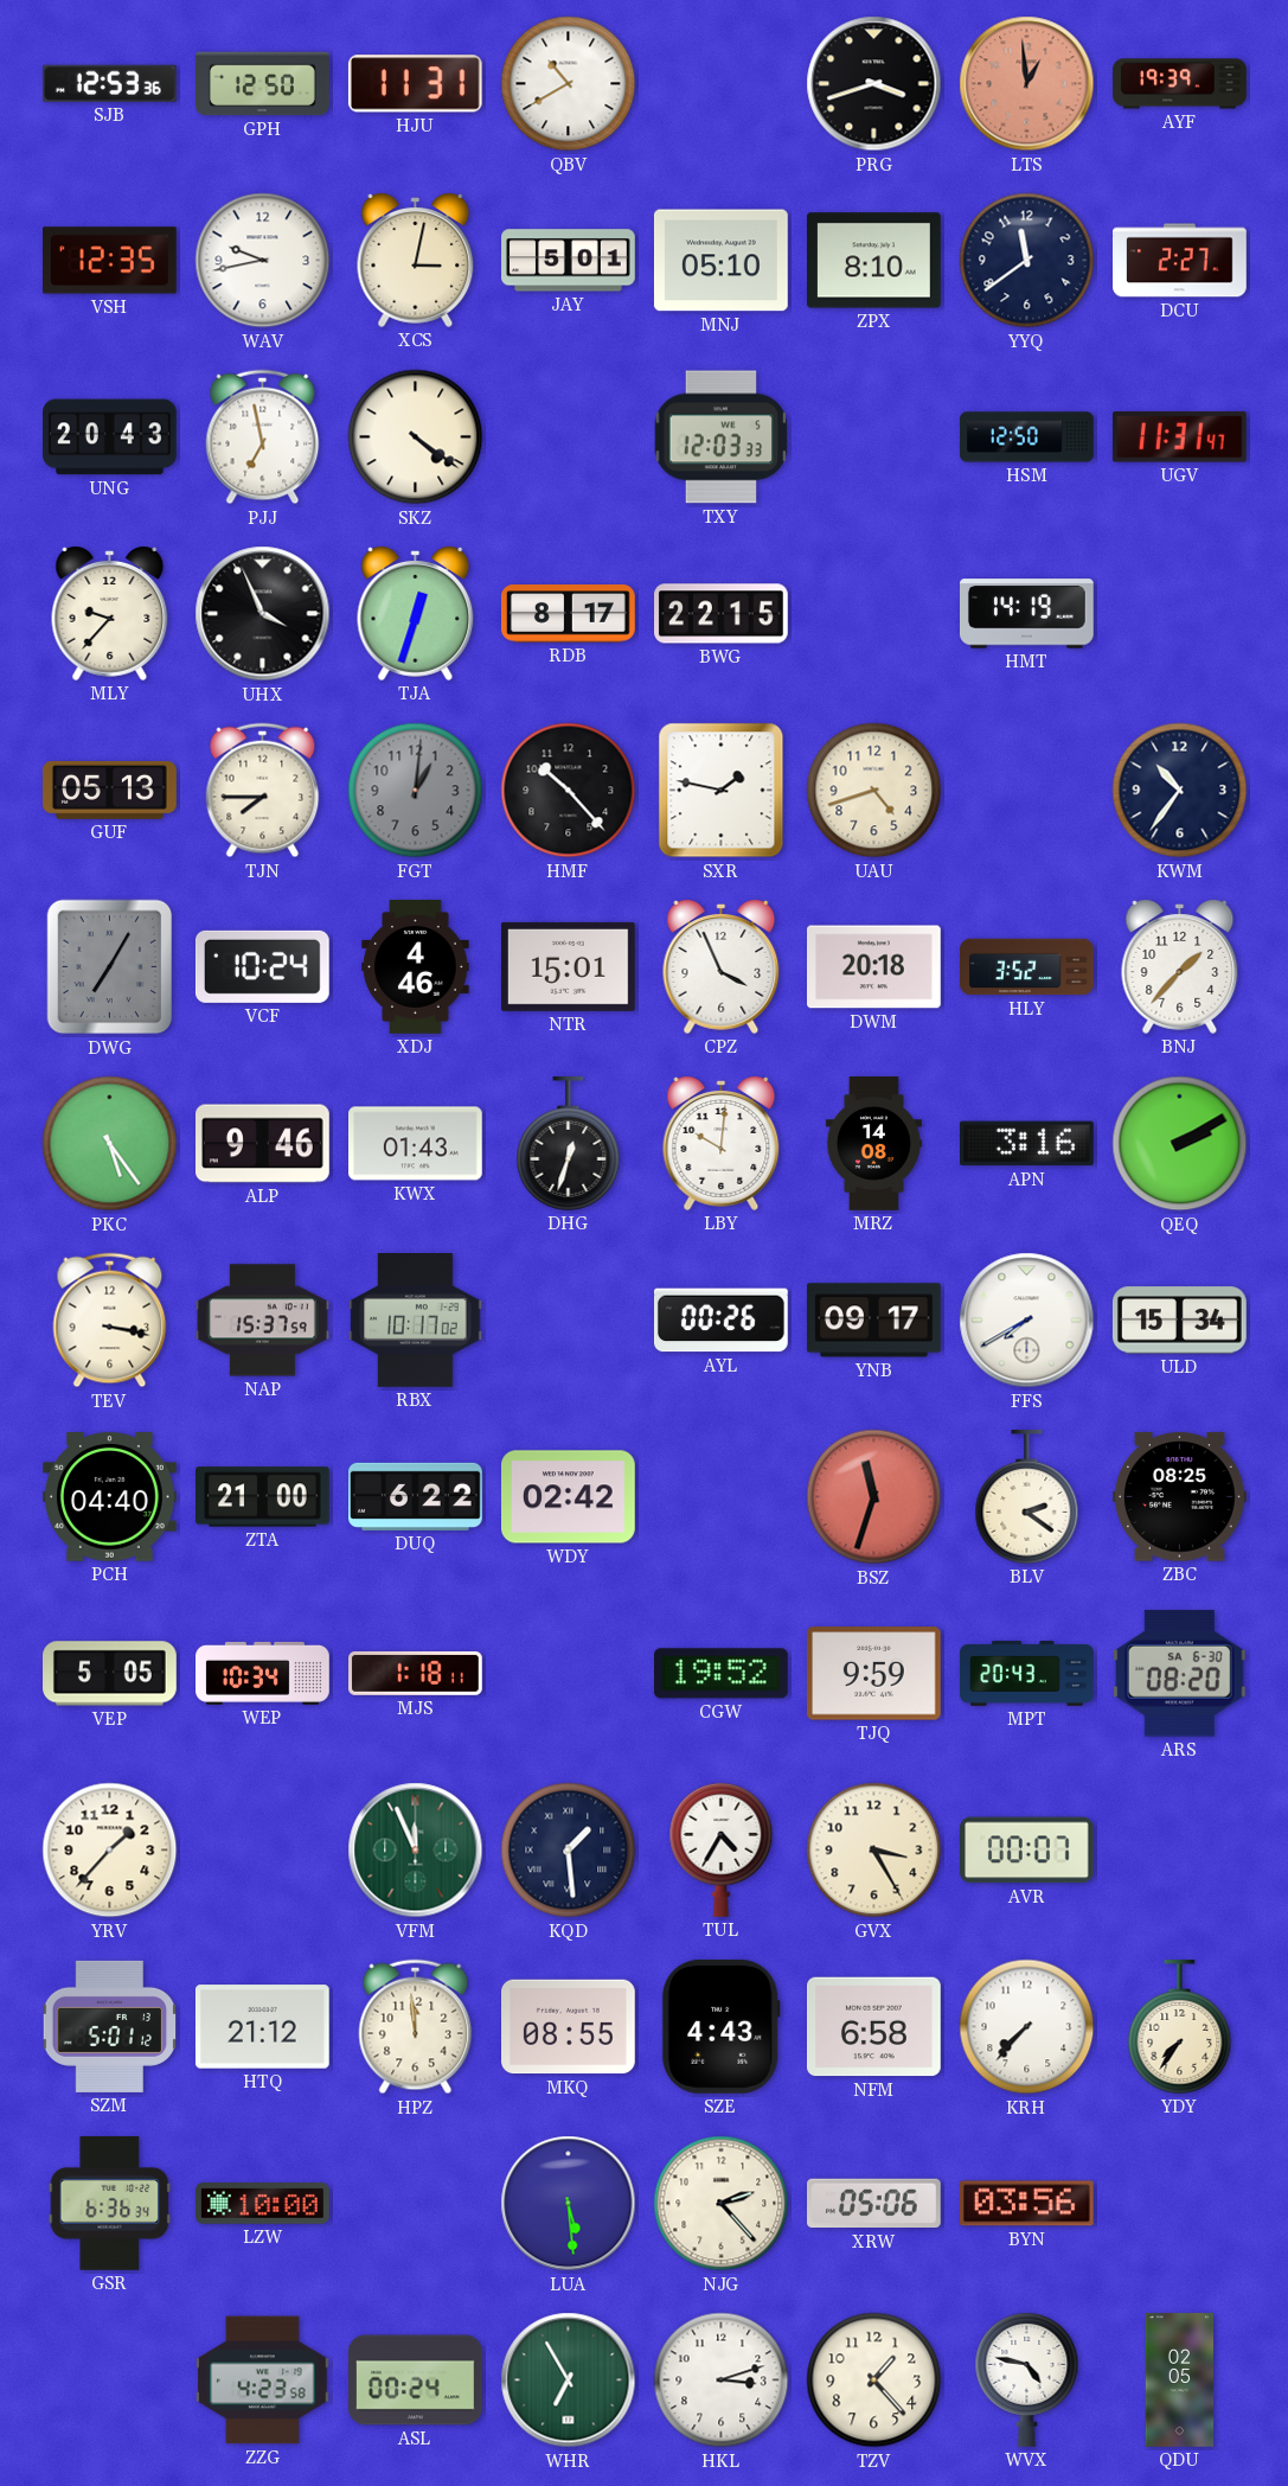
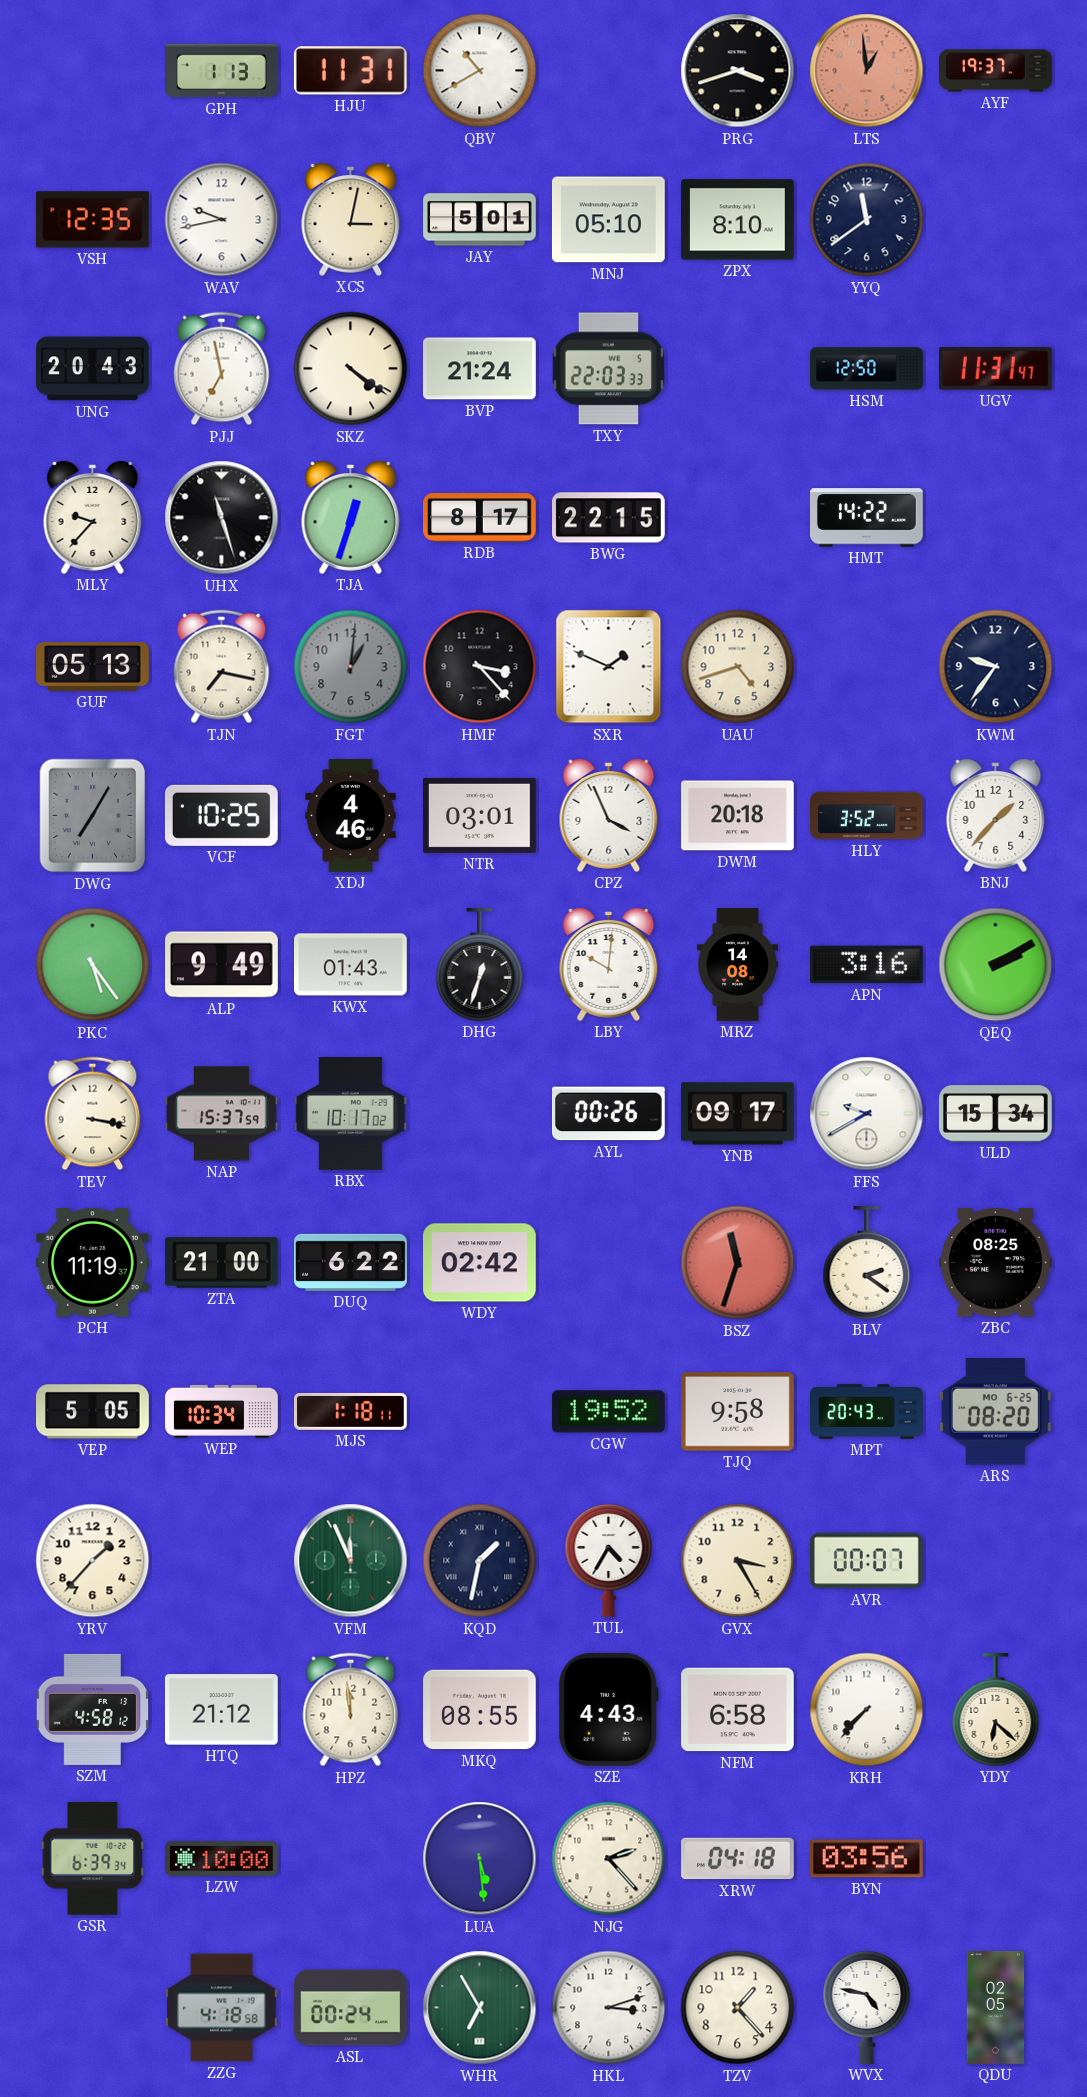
SJB: 12:53 -> none
GPH: 12:50 -> 1:13
AYF: 19:39 -> 19:37
DCU: 2:27 -> none
BVP: none -> 21:24
TXY: 12:03 -> 22:03
UHX: 3:56 -> 11:27
HMT: 14:19 -> 14:22
TJN: 7:45 -> 7:17
HMF: 10:23 -> 3:23
SXR: 1:47 -> 1:49
KWM: 10:36 -> 9:36
VCF: 10:24 -> 10:25
NTR: 15:01 -> 03:01
ALP: 9:46 -> 9:49
FFS: 7:40 -> 9:40
PCH: 04:40 -> 11:19
TJQ: 9:59 -> 9:58
ARS date: SA 6-30 -> MO 6-25
KQD: 1:29 -> 1:32
SZM: 5:01 -> 4:58
YDY: 7:36 -> 6:22
GSR: 6:36 -> 6:39
XRW: 05:06 -> 04:18
ZZG: 4:23 -> 4:18
